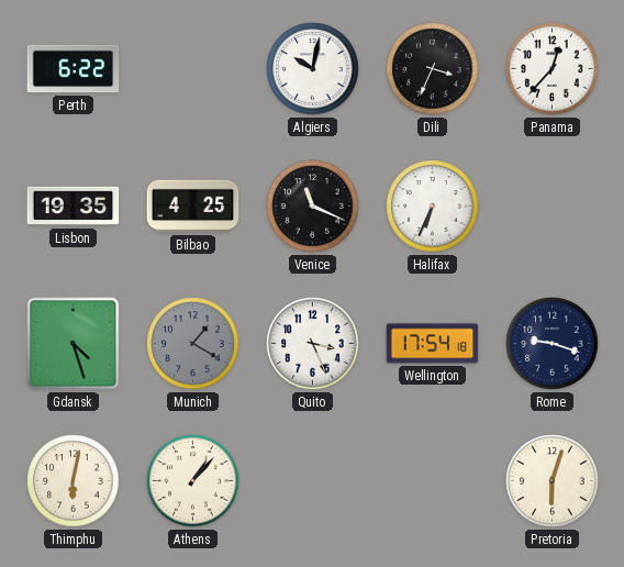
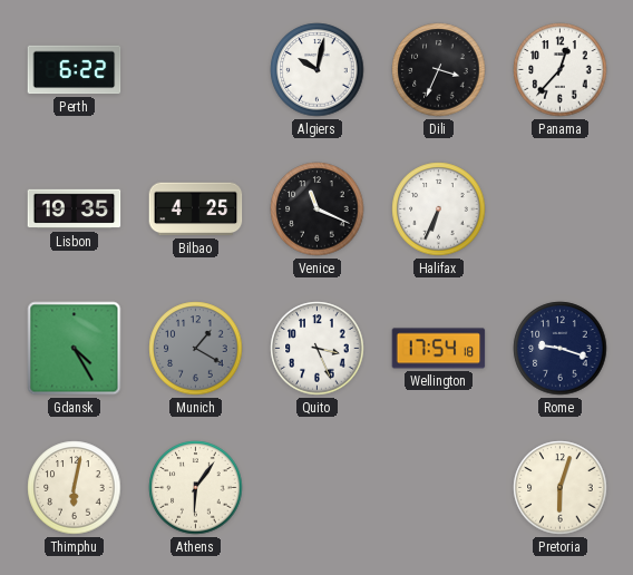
Gdansk: 4:27 -> 4:25
Athens: 1:07 -> 6:06
